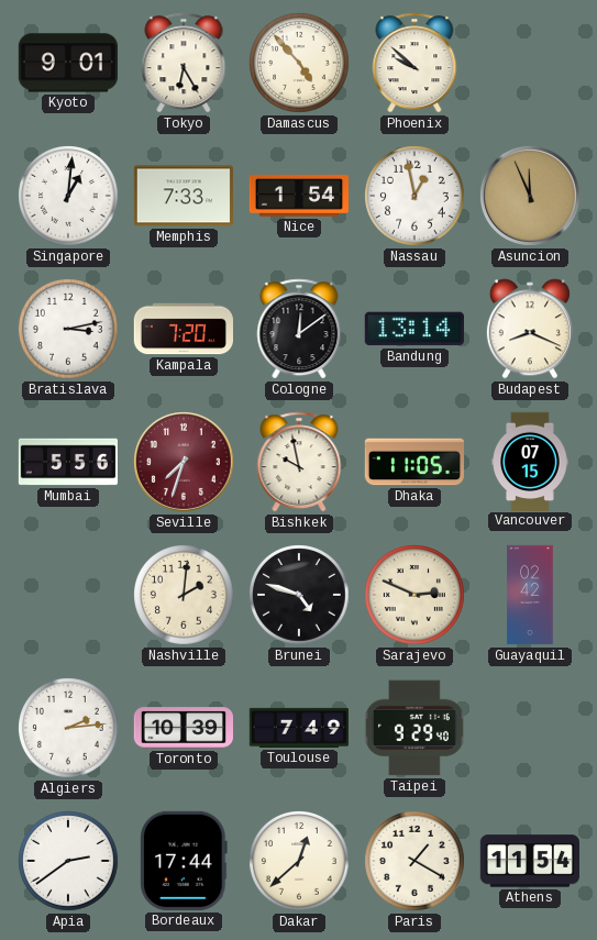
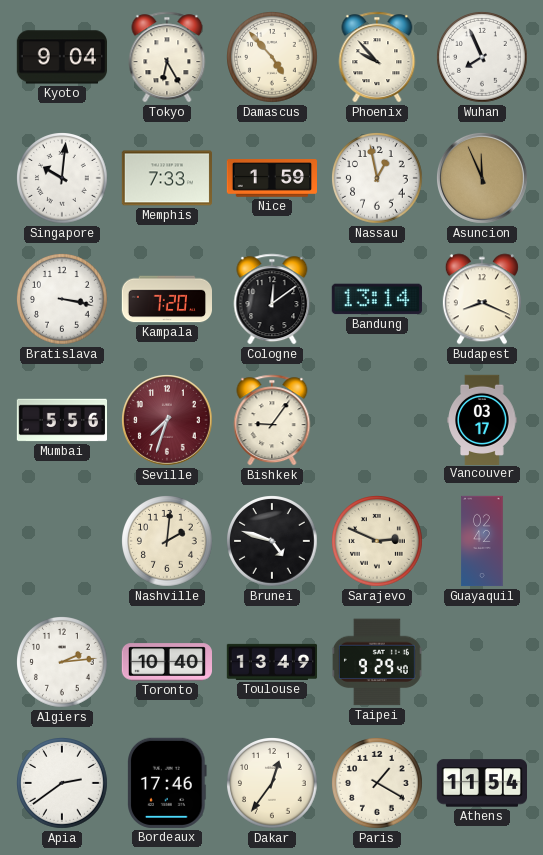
Kyoto: 9:01 -> 9:04
Phoenix: 9:52 -> 9:53
Wuhan: none -> 7:56
Singapore: 1:01 -> 10:01
Nice: 1:54 -> 1:59
Bratislava: 3:13 -> 3:17
Bishkek: 9:58 -> 9:06
Dhaka: 11:05 -> none
Vancouver: 07:15 -> 03:17
Toronto: 10:39 -> 10:40
Toulouse: 7:49 -> 13:49
Bordeaux: 17:44 -> 17:46
Dakar: 12:38 -> 12:36
